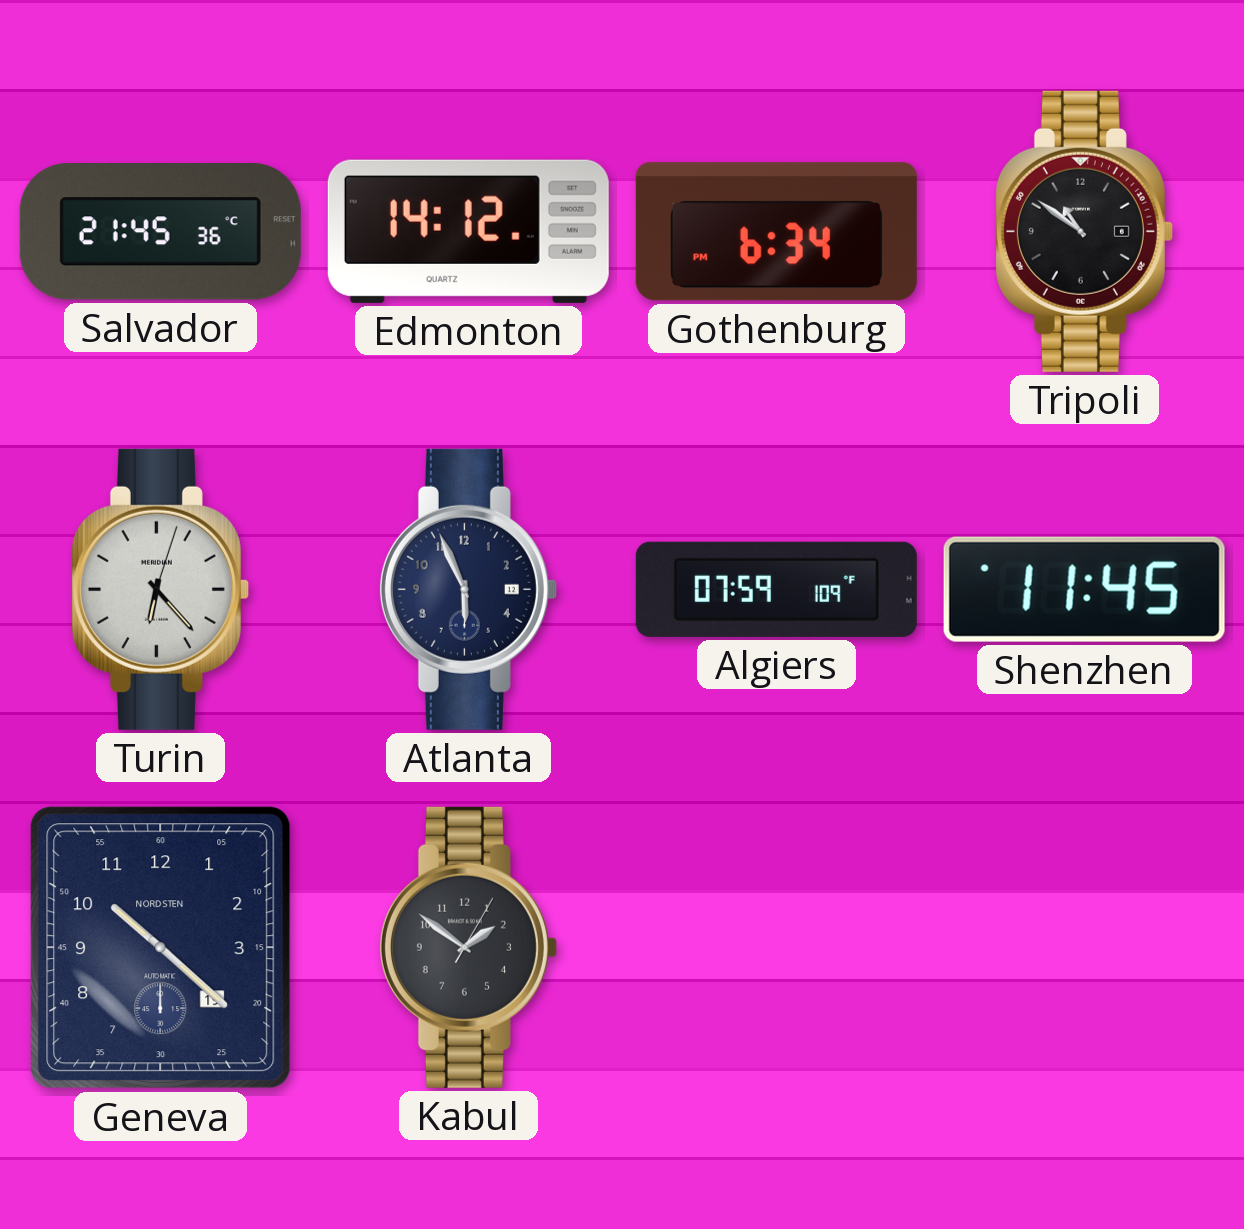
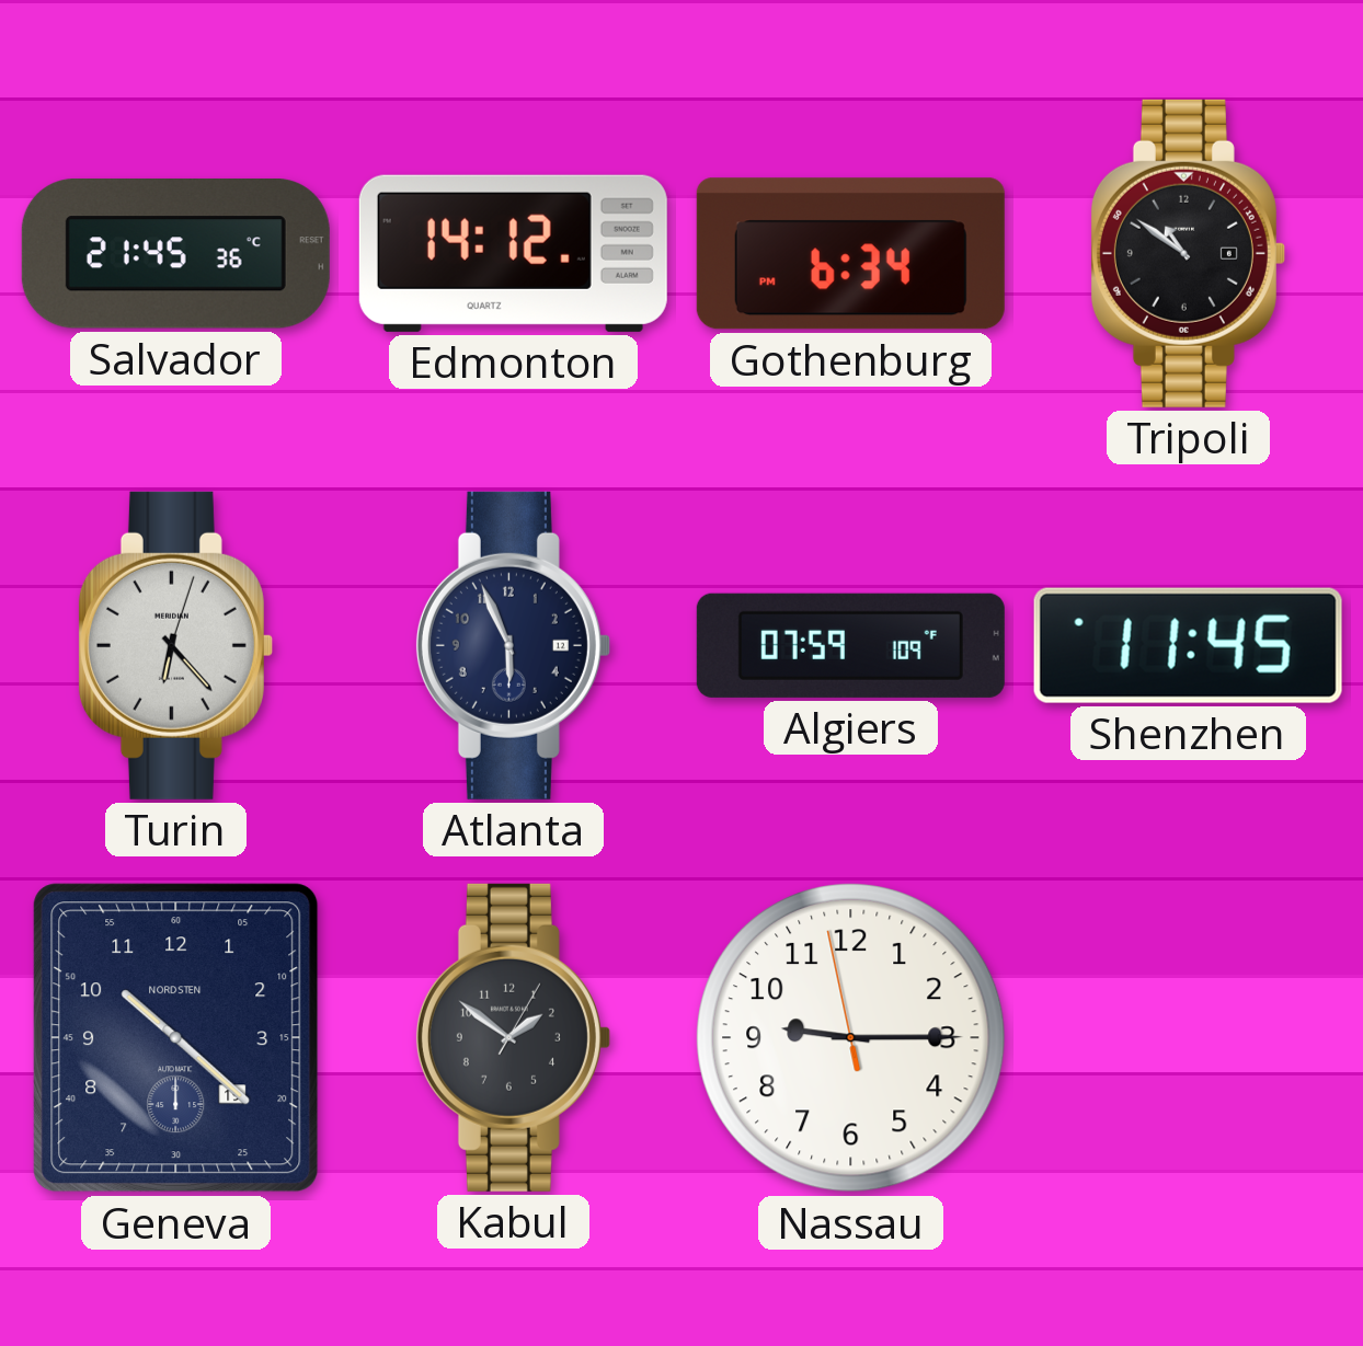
Nassau: none -> 9:14
